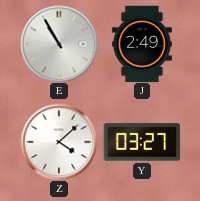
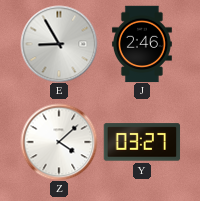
E: 10:55 -> 8:55
J: 2:49 -> 2:46
